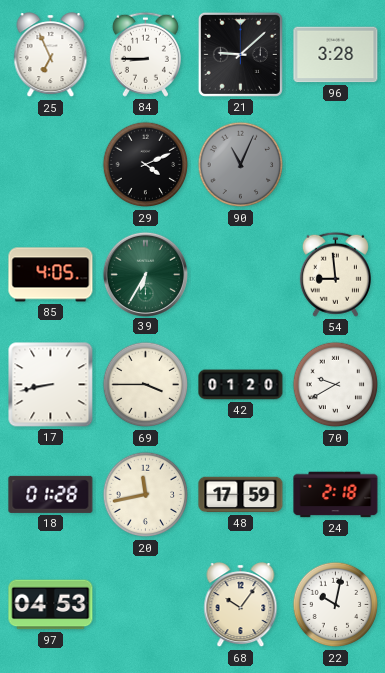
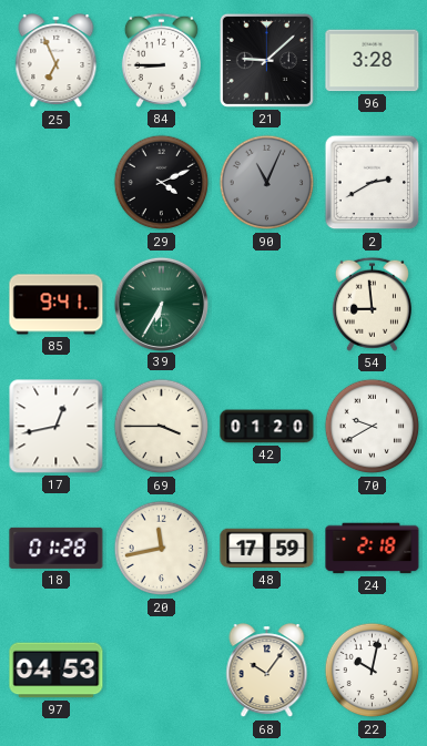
2: none -> 2:40
85: 4:05 -> 9:41
17: 8:43 -> 12:43
